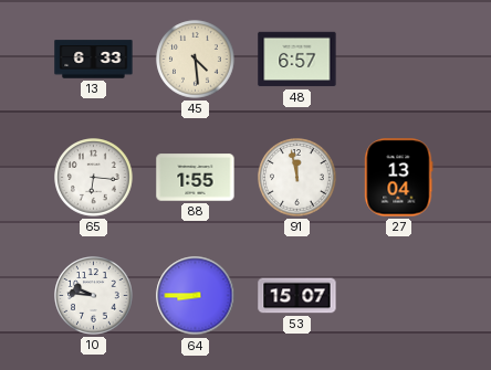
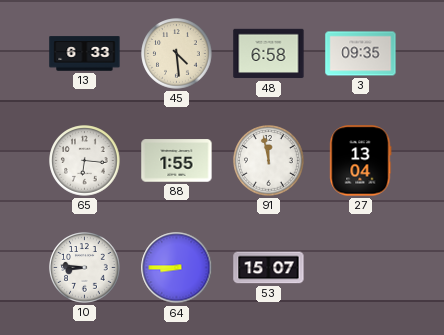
48: 6:57 -> 6:58
3: none -> 09:35
10: 9:46 -> 8:46
